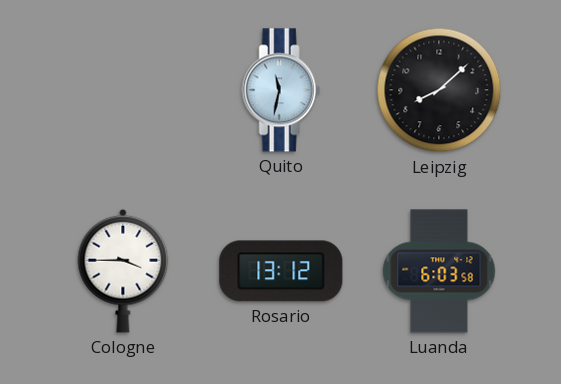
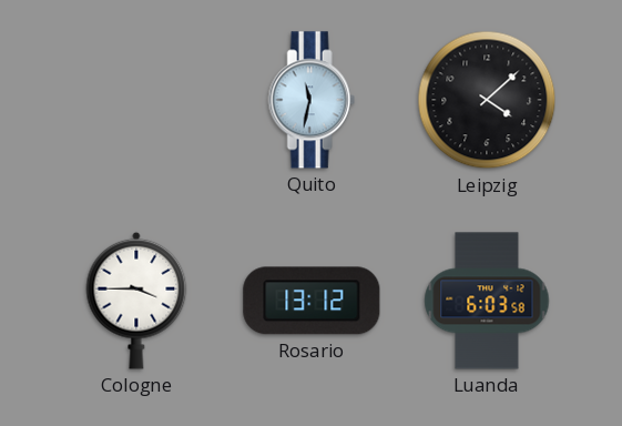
Leipzig: 8:08 -> 4:08
